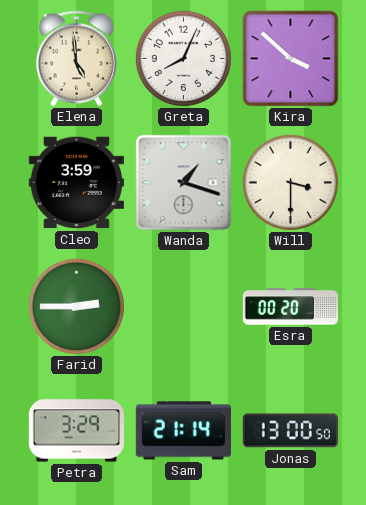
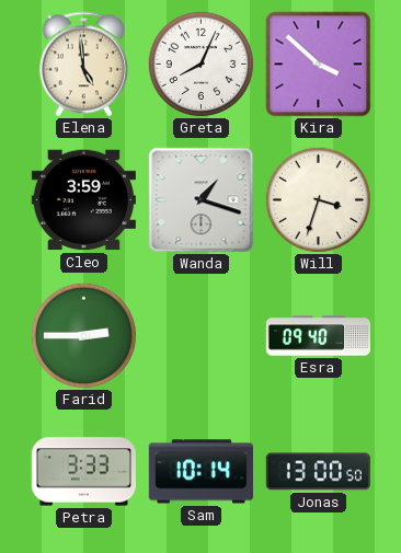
Will: 3:30 -> 3:33
Esra: 00:20 -> 09:40
Petra: 3:29 -> 3:33
Sam: 21:14 -> 10:14
